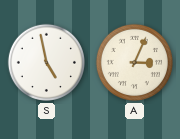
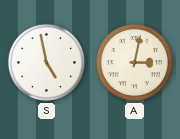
A: 3:04 -> 3:02
